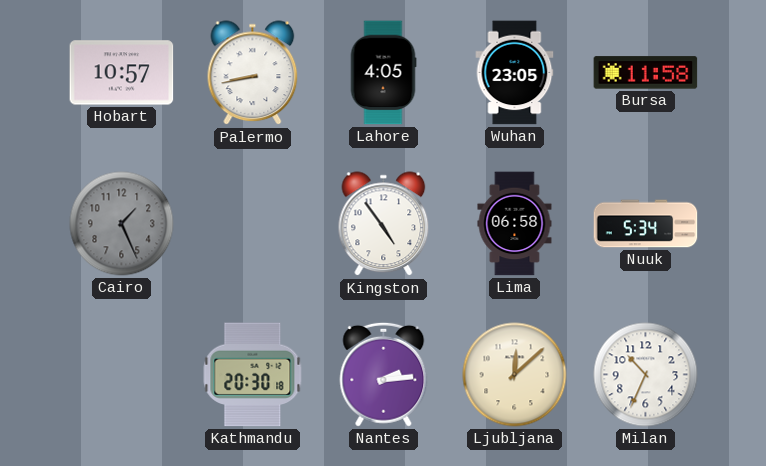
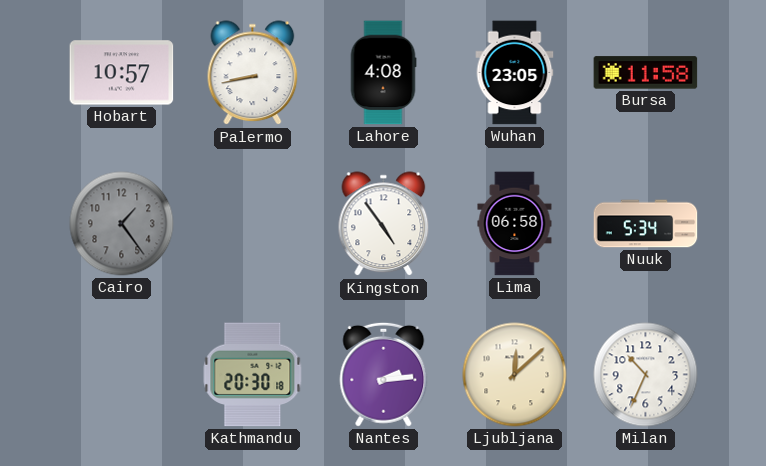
Lahore: 4:05 -> 4:08
Cairo: 1:26 -> 1:24
